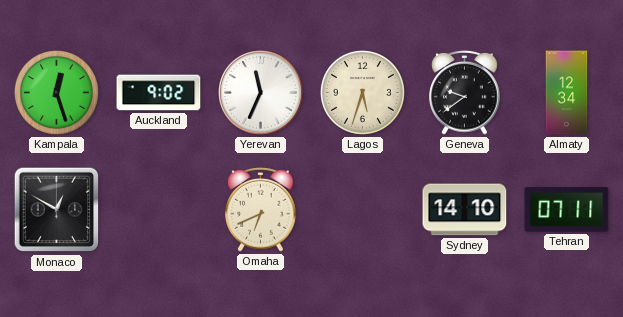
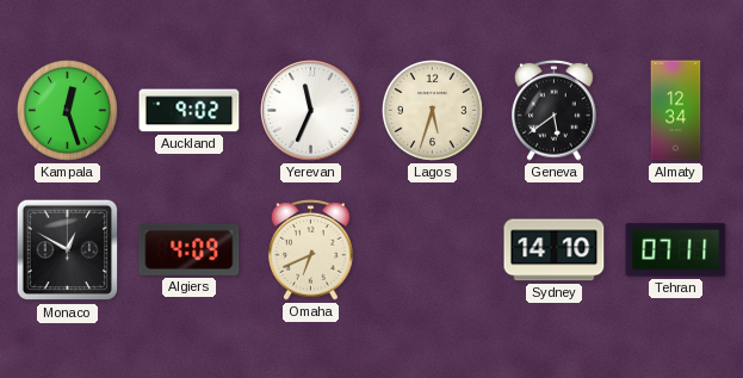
Geneva: 9:39 -> 5:39
Algiers: none -> 4:09
